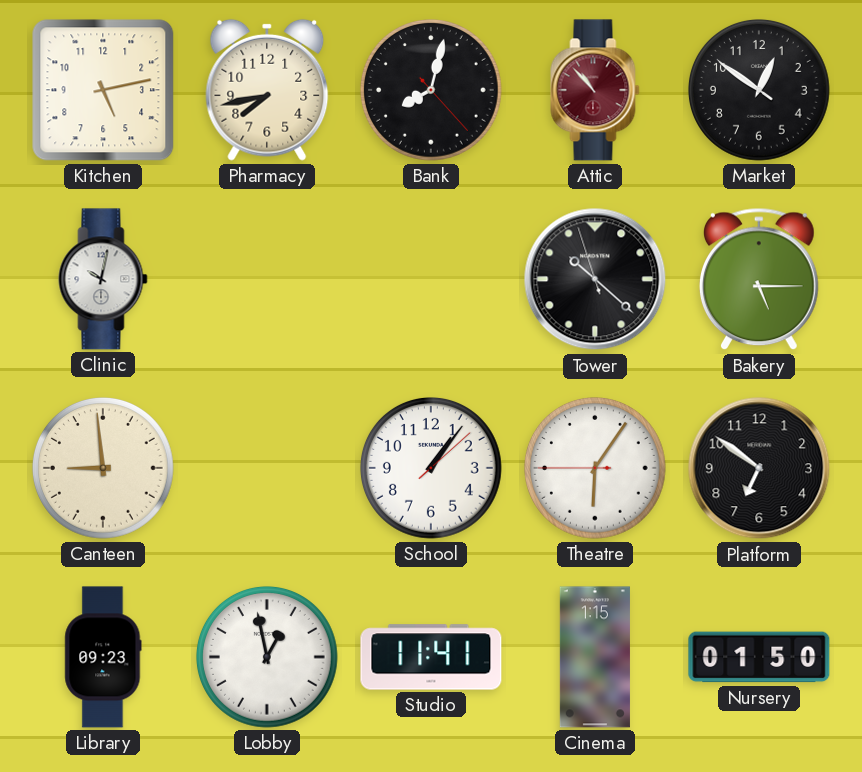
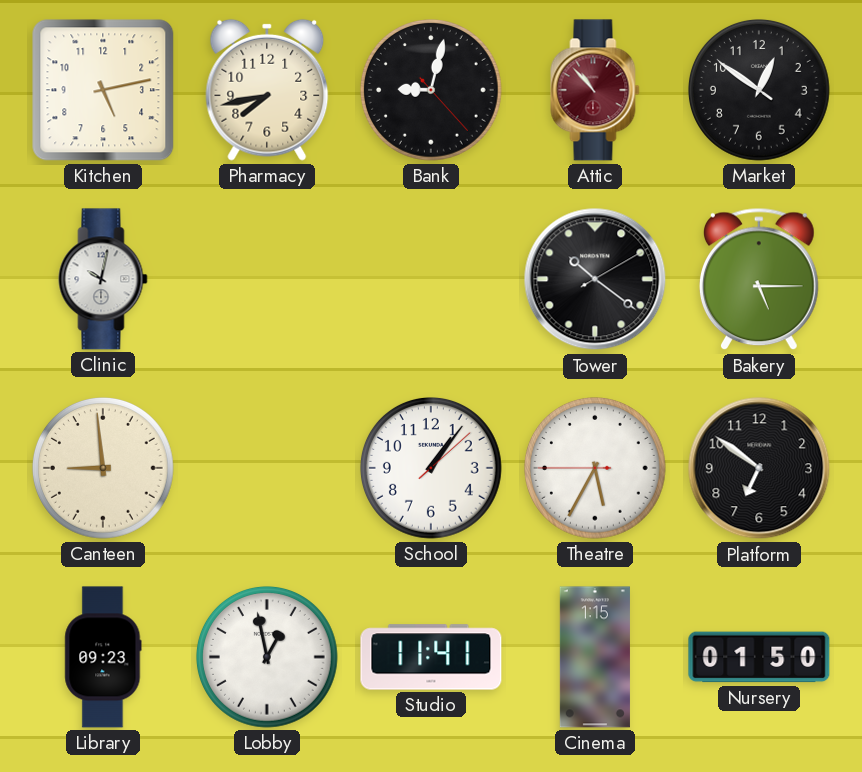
Bank: 8:02 -> 9:02
Tower: 10:21:57 -> 10:21:10
Theatre: 6:05 -> 5:34
